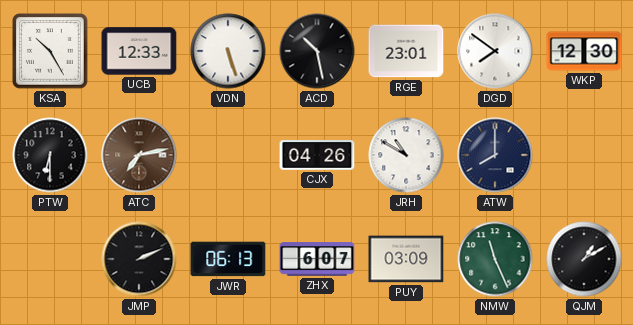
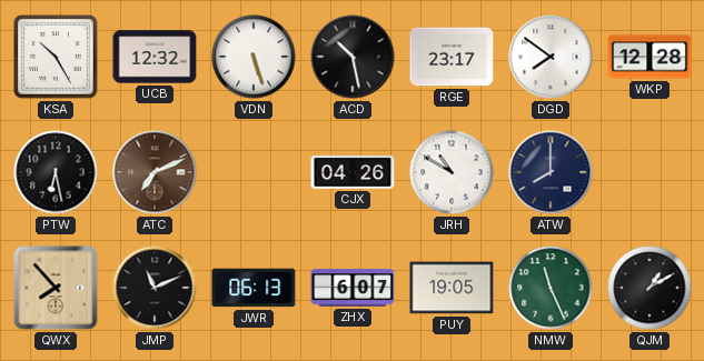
UCB: 12:33 -> 12:32
RGE: 23:01 -> 23:17
WKP: 12:30 -> 12:28
PTW: 6:30 -> 6:28
ATC: 7:13 -> 7:11
QWX: none -> 7:53
JMP: 2:11 -> 11:11
PUY: 03:09 -> 19:05
